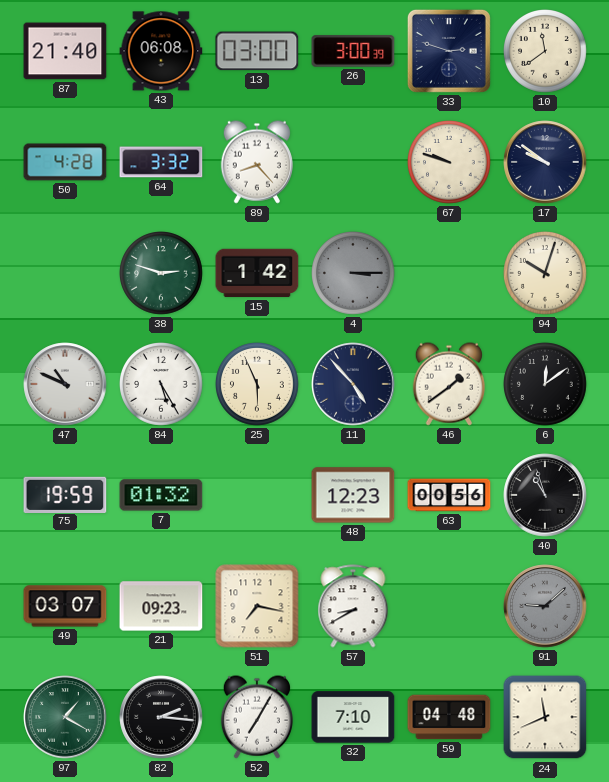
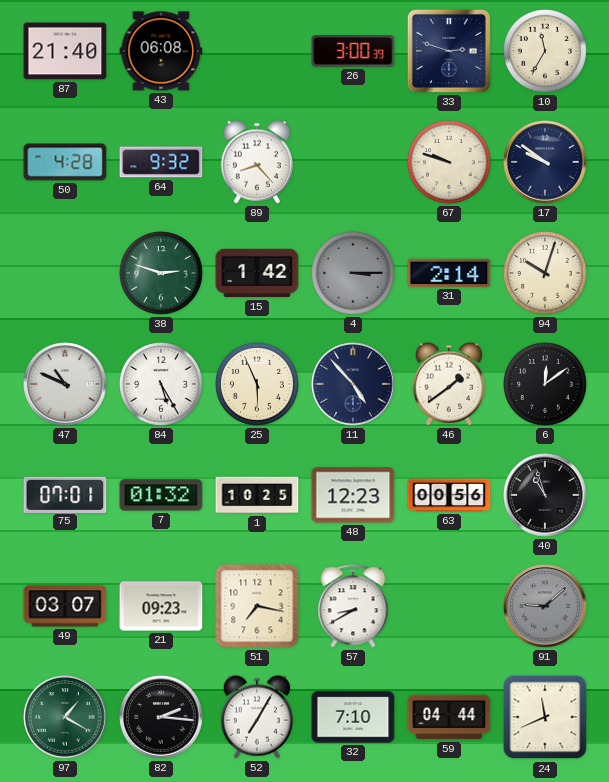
13: 03:00 -> none
10: 11:39 -> 11:35
64: 3:32 -> 9:32
31: none -> 2:14
75: 19:59 -> 07:01
1: none -> 10:25
59: 04:48 -> 04:44
